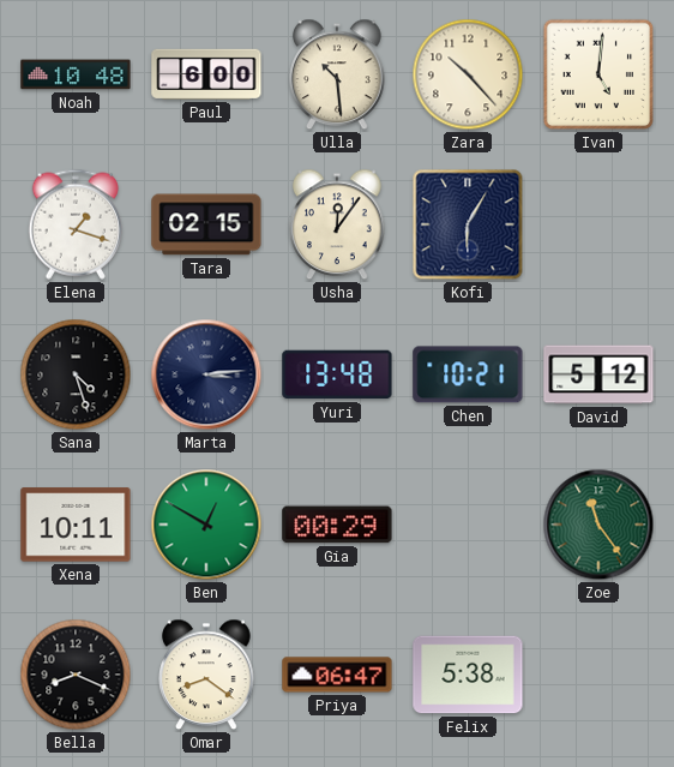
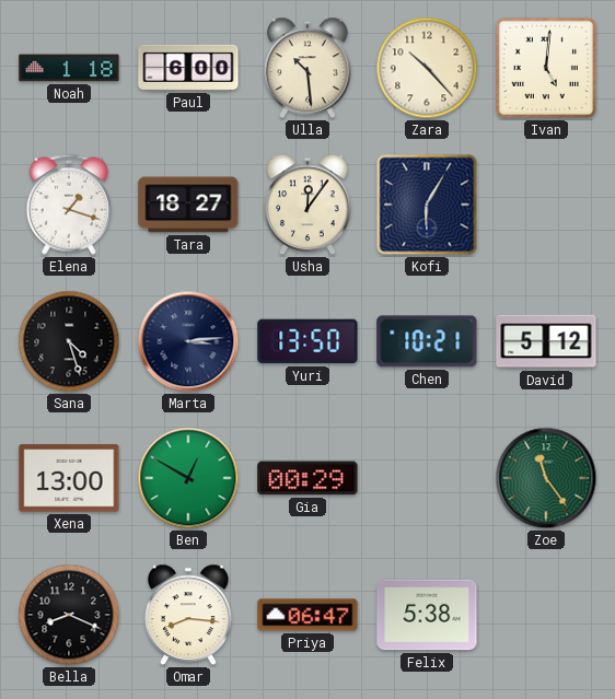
Noah: 10:48 -> 1:18
Tara: 02:15 -> 18:27
Yuri: 13:48 -> 13:50
Xena: 10:11 -> 13:00
Omar: 8:21 -> 8:16
